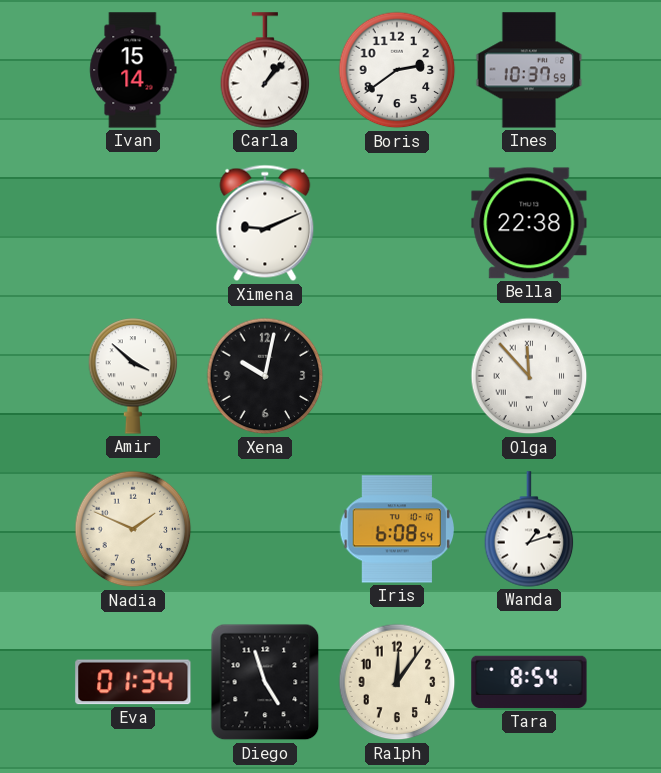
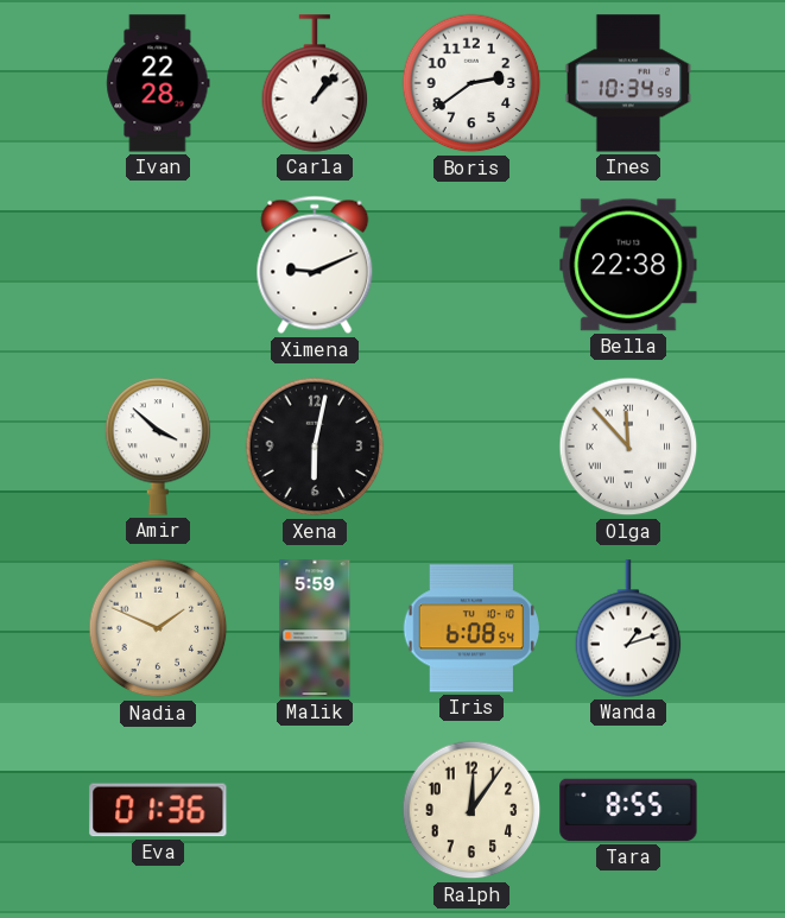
Ivan: 15:14 -> 22:28
Ines: 10:37 -> 10:34
Xena: 10:02 -> 6:02
Malik: none -> 5:59
Eva: 01:34 -> 01:36
Diego: 4:57 -> none
Tara: 8:54 -> 8:55
